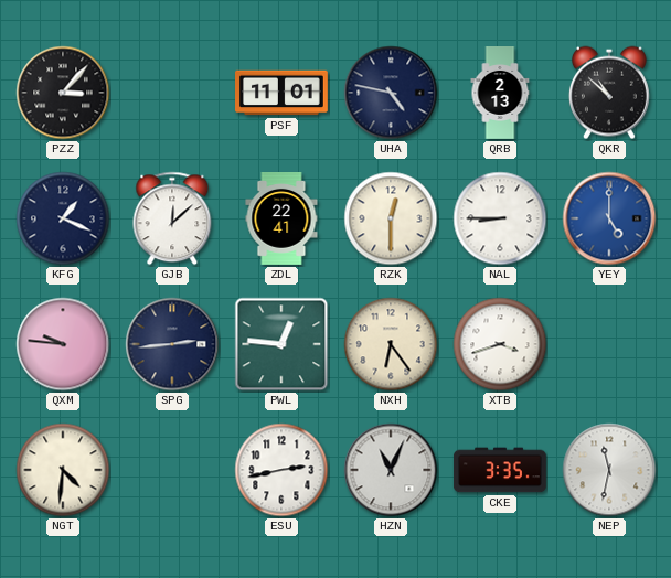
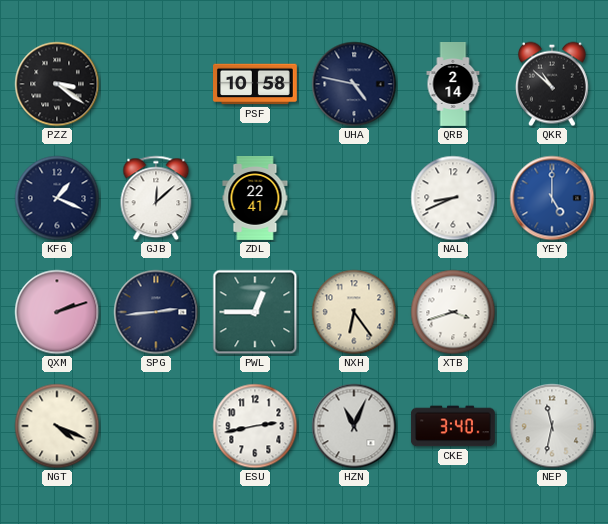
PZZ: 3:07 -> 3:21
PSF: 11:01 -> 10:58
QRB: 2:13 -> 2:14
RZK: 12:30 -> none
NAL: 8:45 -> 8:41
QXM: 9:46 -> 2:12
PWL: 12:46 -> 12:45
NGT: 4:31 -> 4:19
CKE: 3:35 -> 3:40
